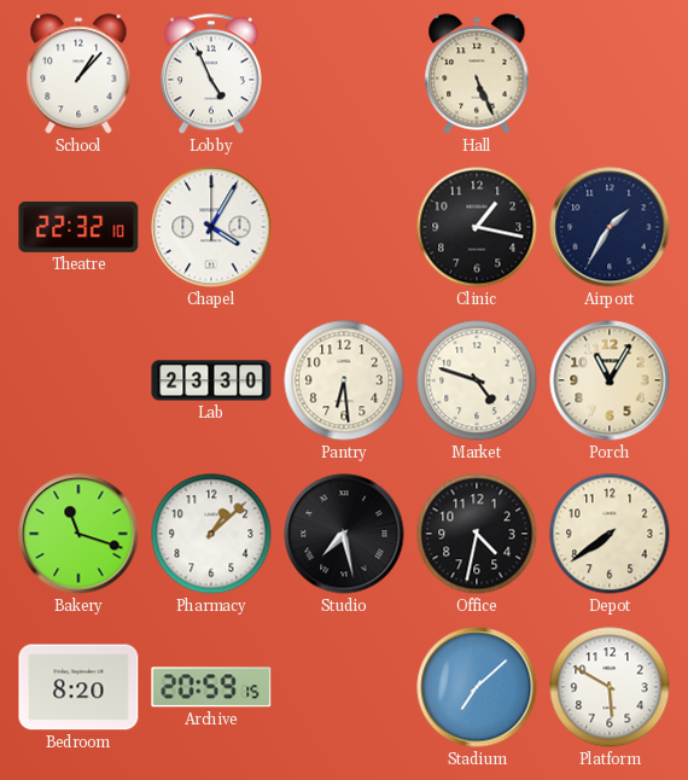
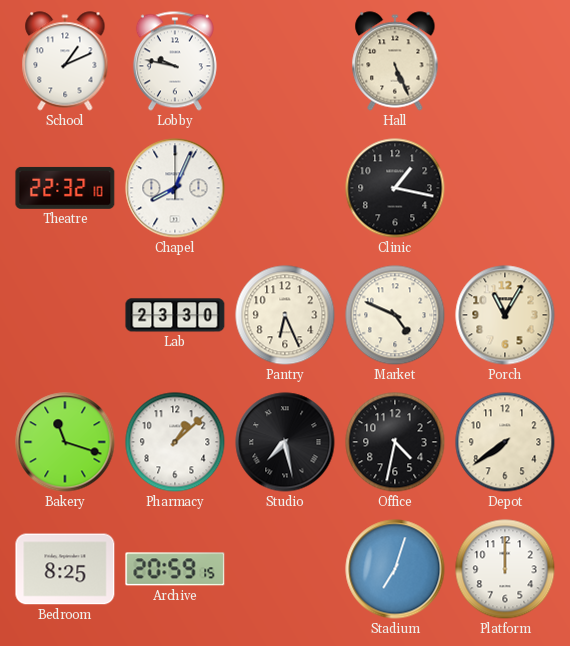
School: 1:07 -> 1:11
Lobby: 4:56 -> 9:47
Chapel: 4:05 -> 8:04
Airport: 1:35 -> none
Pantry: 6:29 -> 6:26
Market: 4:48 -> 4:49
Bedroom: 8:20 -> 8:25
Stadium: 7:08 -> 7:03
Platform: 5:50 -> 12:00
